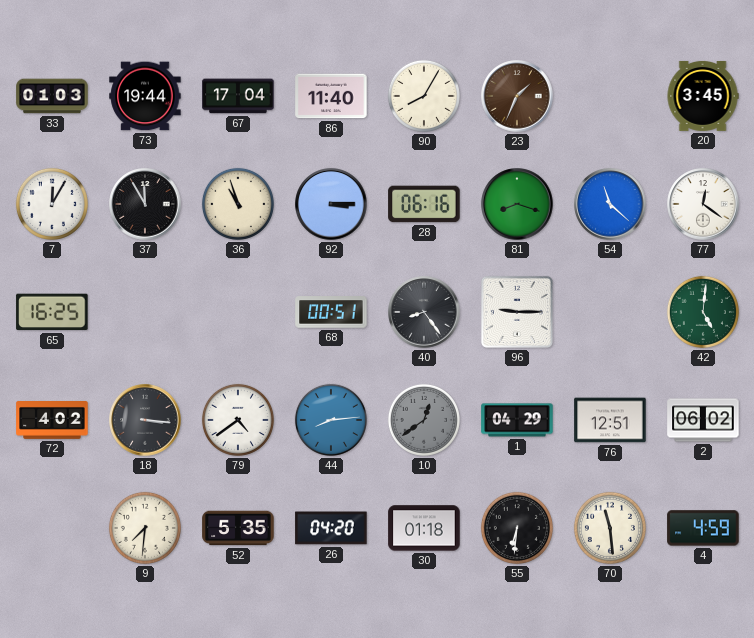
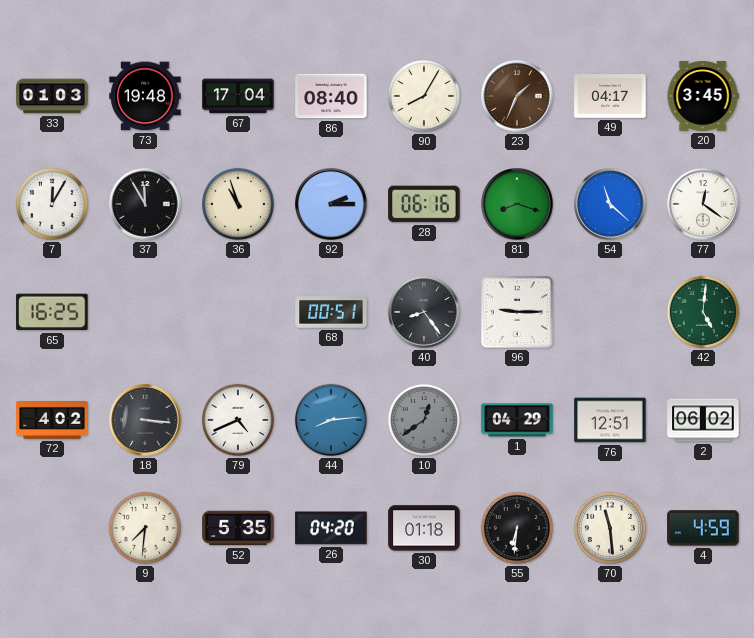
73: 19:44 -> 19:48
86: 11:40 -> 08:40
49: none -> 04:17
92: 3:15 -> 2:15
79: 4:39 -> 4:41
